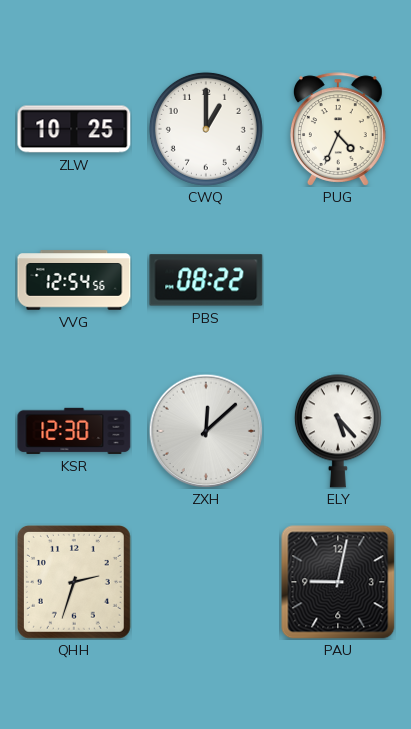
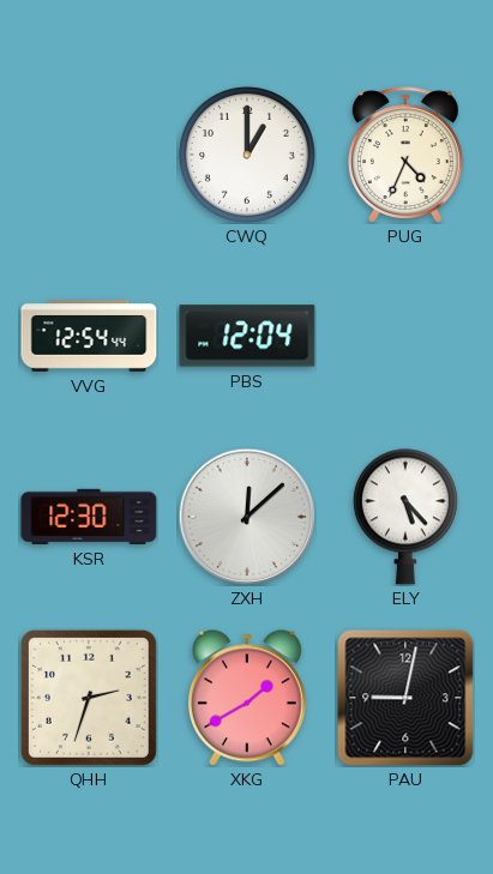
ZLW: 10:25 -> none
VVG: 12:54:56 -> 12:54:44
PBS: 08:22 -> 12:04
XKG: none -> 1:40
